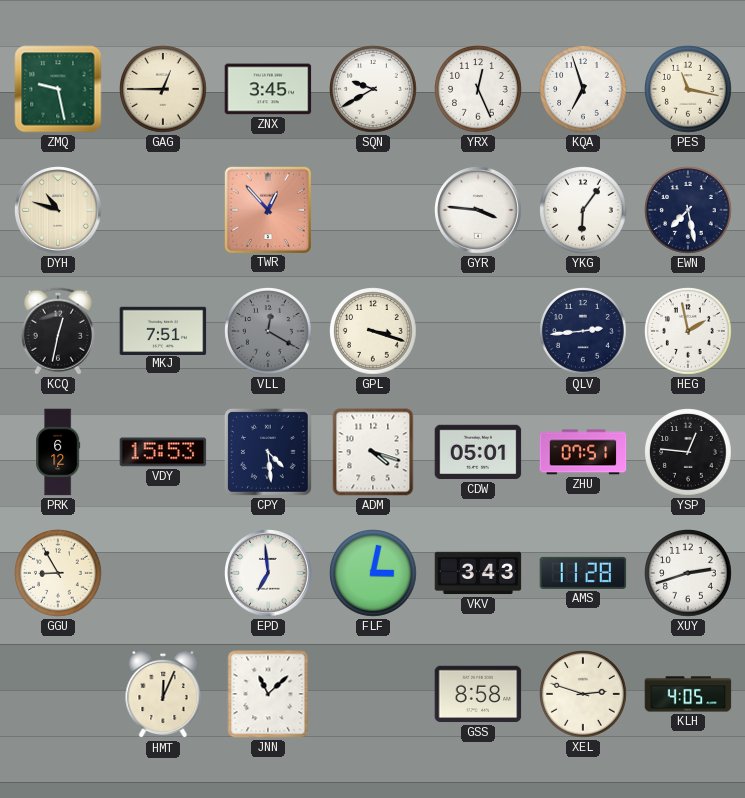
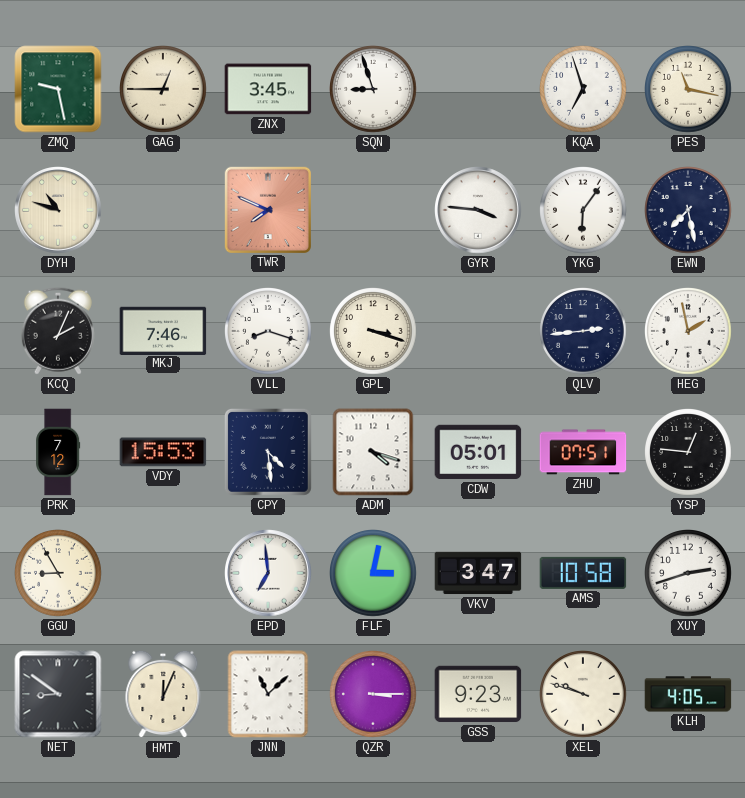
SQN: 9:40 -> 8:57
YRX: 12:26 -> none
TWR: 12:53 -> 7:49
KCQ: 12:32 -> 2:04
MKJ: 7:51 -> 7:46
VLL: 12:20 -> 8:18
VLL dial: grey -> white
PRK: 6:12 -> 7:12
VKV: 3:43 -> 3:47
AMS: 11:28 -> 10:58
NET: none -> 8:51
QZR: none -> 3:15
GSS: 8:58 -> 9:23
XEL: 2:48 -> 9:48
